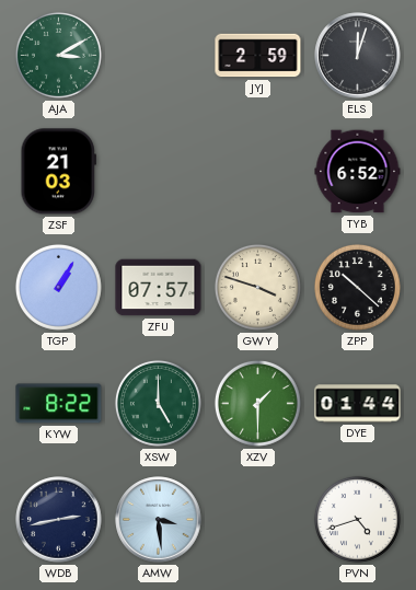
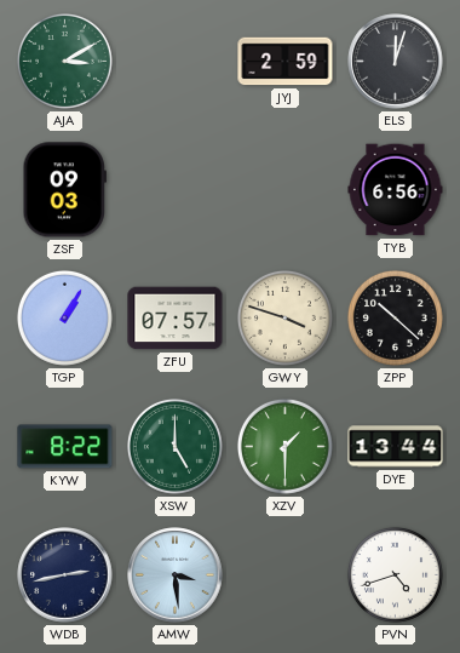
ZSF: 21:03 -> 09:03
TYB: 6:52 -> 6:56
DYE: 01:44 -> 13:44
